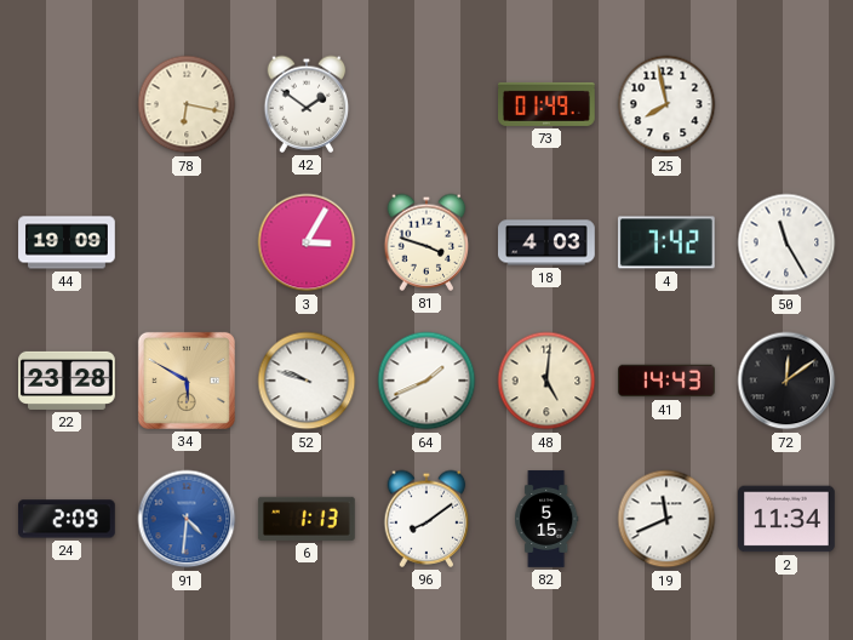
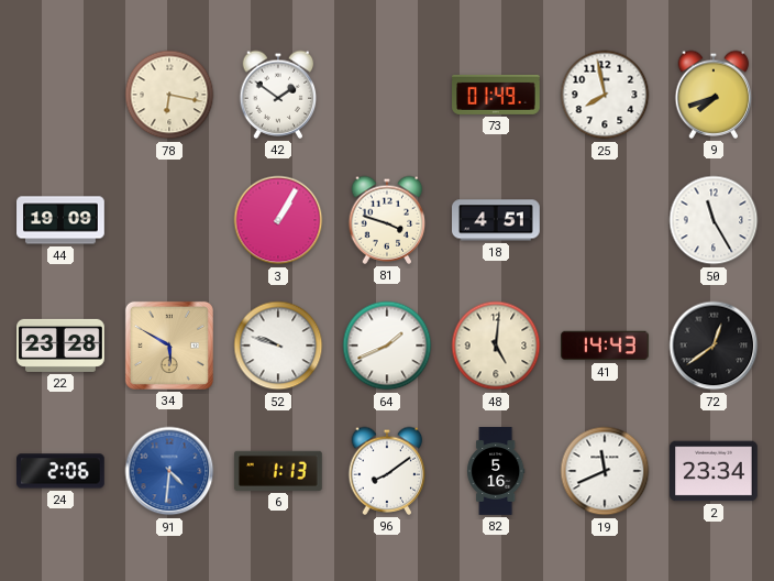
9: none -> 7:42
3: 3:05 -> 1:05
18: 4:03 -> 4:51
4: 7:42 -> none
72: 12:09 -> 12:39
24: 2:09 -> 2:06
82: 5:15 -> 5:16
2: 11:34 -> 23:34
